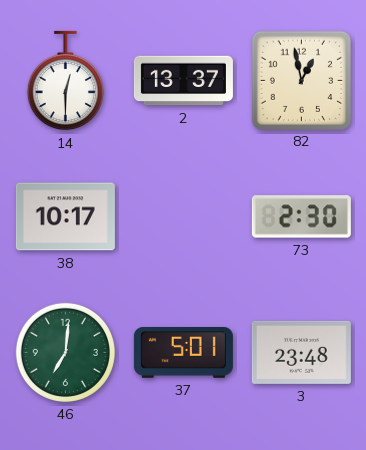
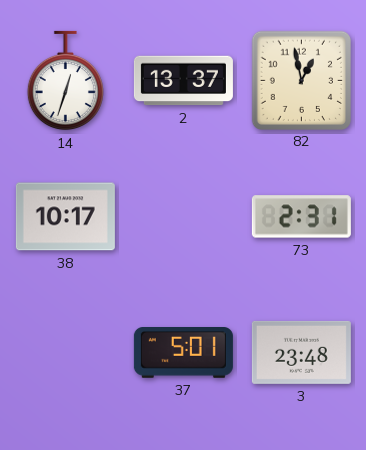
14: 12:30 -> 12:33
73: 2:30 -> 2:31
46: 7:01 -> none
